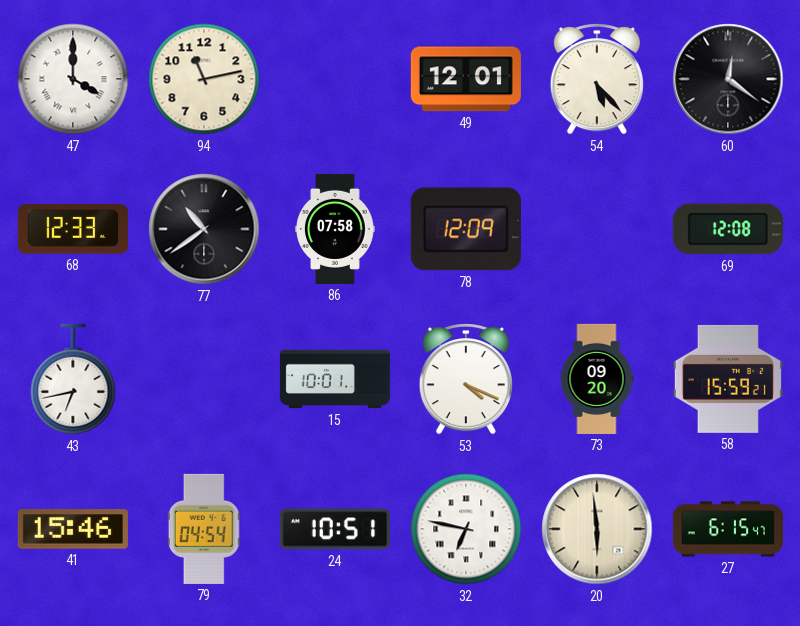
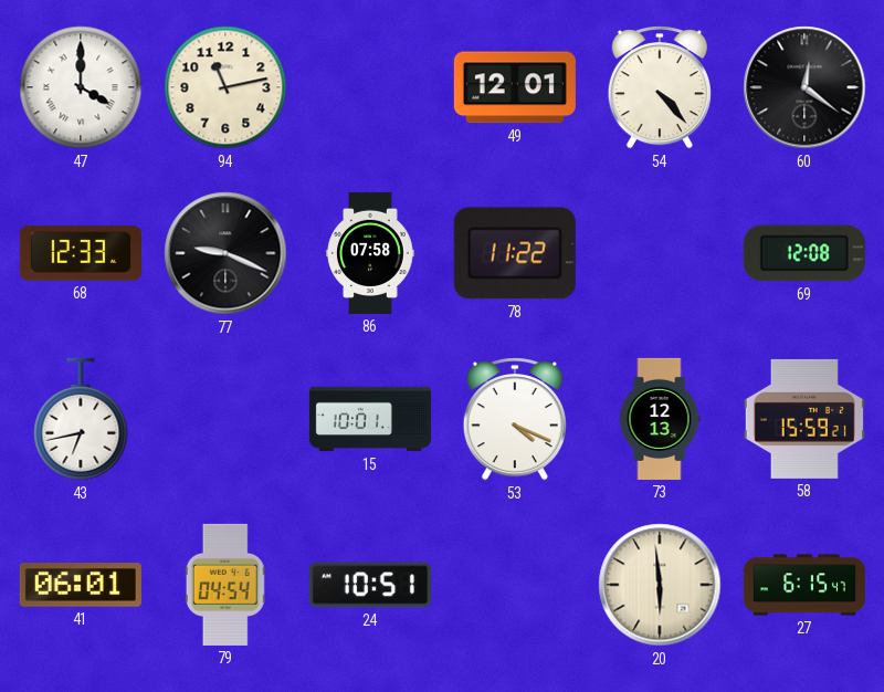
54: 5:23 -> 4:23
77: 10:39 -> 9:19
78: 12:09 -> 11:22
73: 09:20 -> 12:13
41: 15:46 -> 06:01
32: 6:47 -> none
